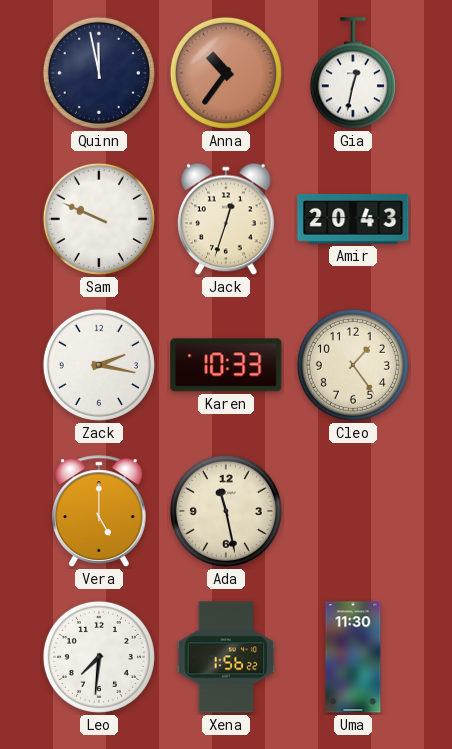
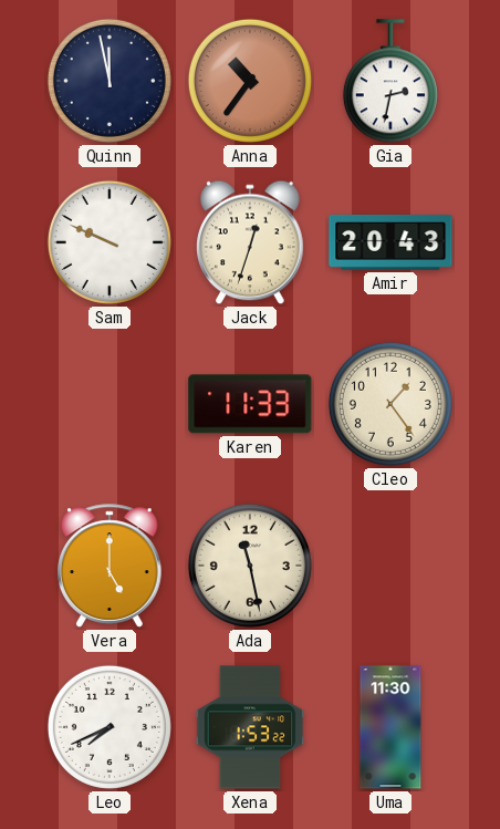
Gia: 12:32 -> 2:32
Zack: 2:17 -> none
Karen: 10:33 -> 11:33
Leo: 7:31 -> 7:41
Xena: 1:56 -> 1:53
